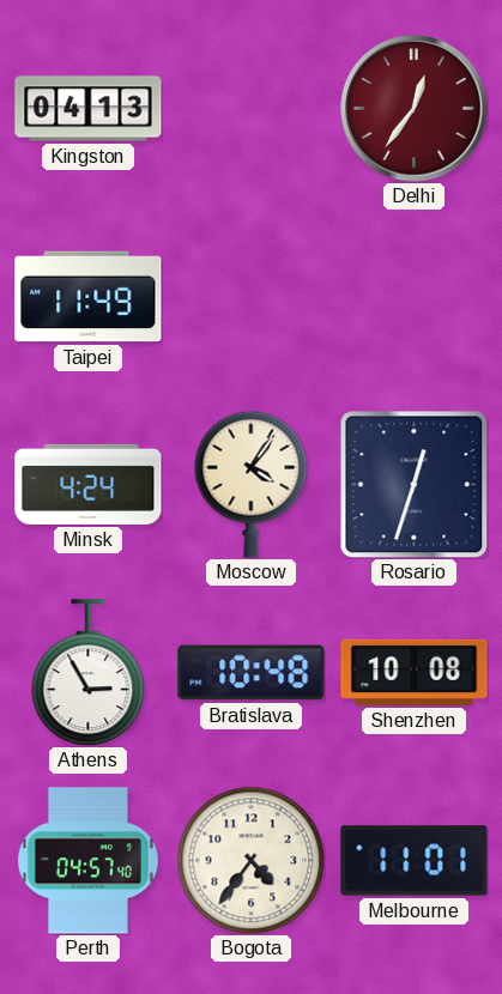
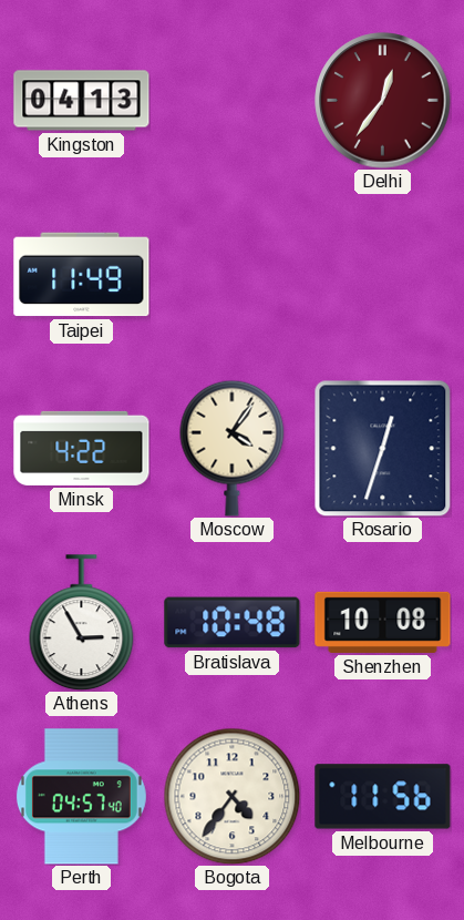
Minsk: 4:24 -> 4:22
Melbourne: 11:01 -> 11:56
